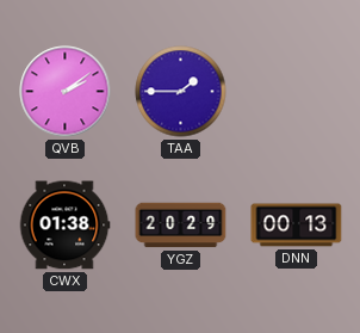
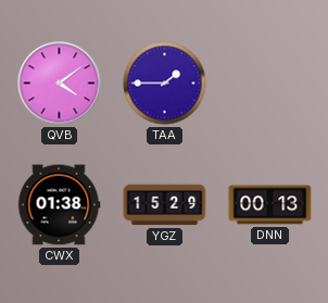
QVB: 2:09 -> 4:09
YGZ: 20:29 -> 15:29
